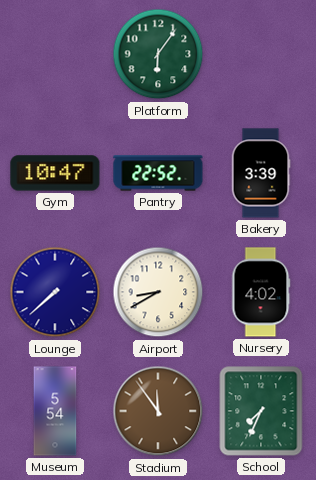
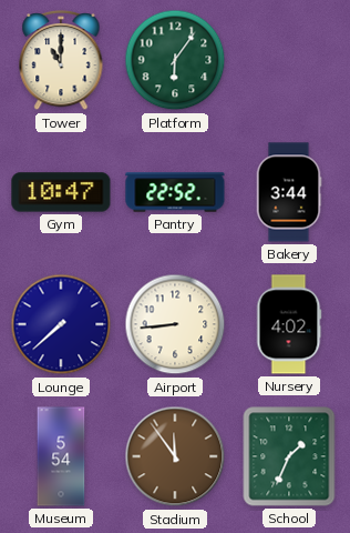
Tower: none -> 11:00
Bakery: 3:39 -> 3:44
Airport: 8:40 -> 8:44
School: 7:34 -> 1:34
